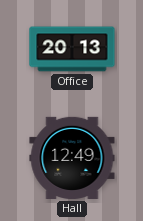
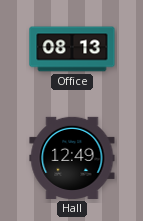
Office: 20:13 -> 08:13
